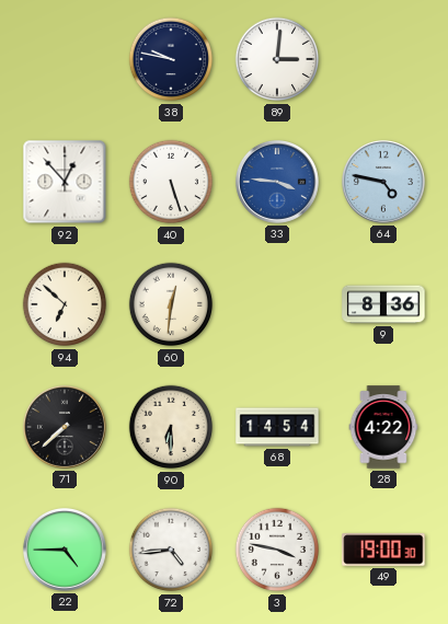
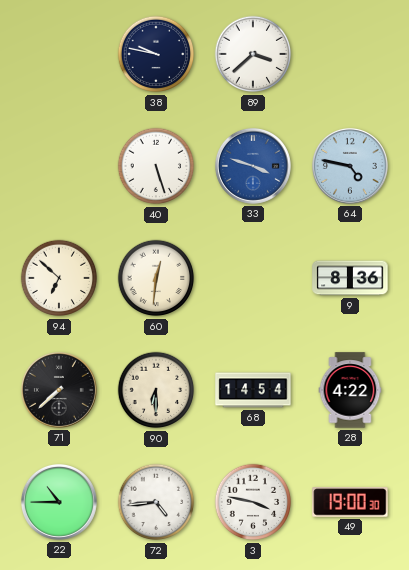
89: 3:01 -> 3:38
92: 12:53 -> none
33: 3:46 -> 3:48
22: 4:45 -> 10:45
